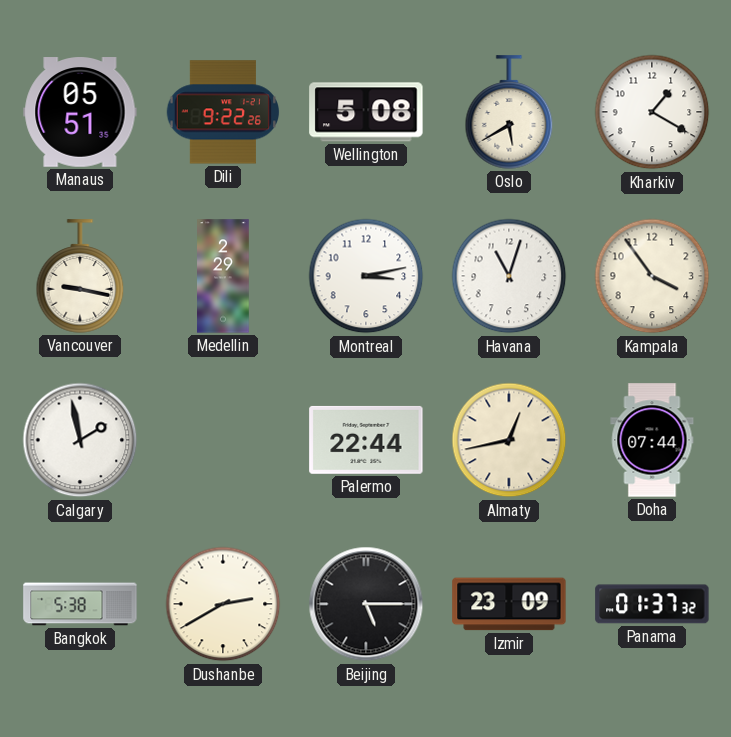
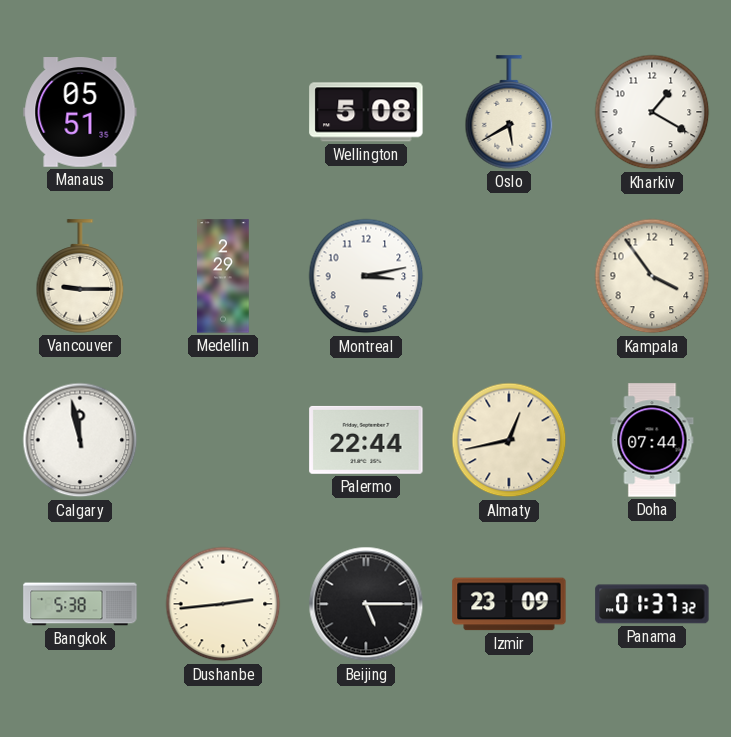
Dili: 9:22 -> none
Vancouver: 9:17 -> 9:15
Havana: 11:03 -> none
Calgary: 1:58 -> 11:58
Dushanbe: 2:40 -> 2:44
